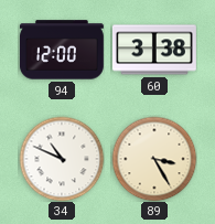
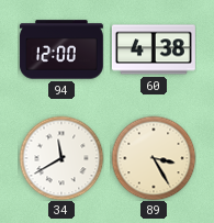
60: 3:38 -> 4:38
34: 10:49 -> 11:40
